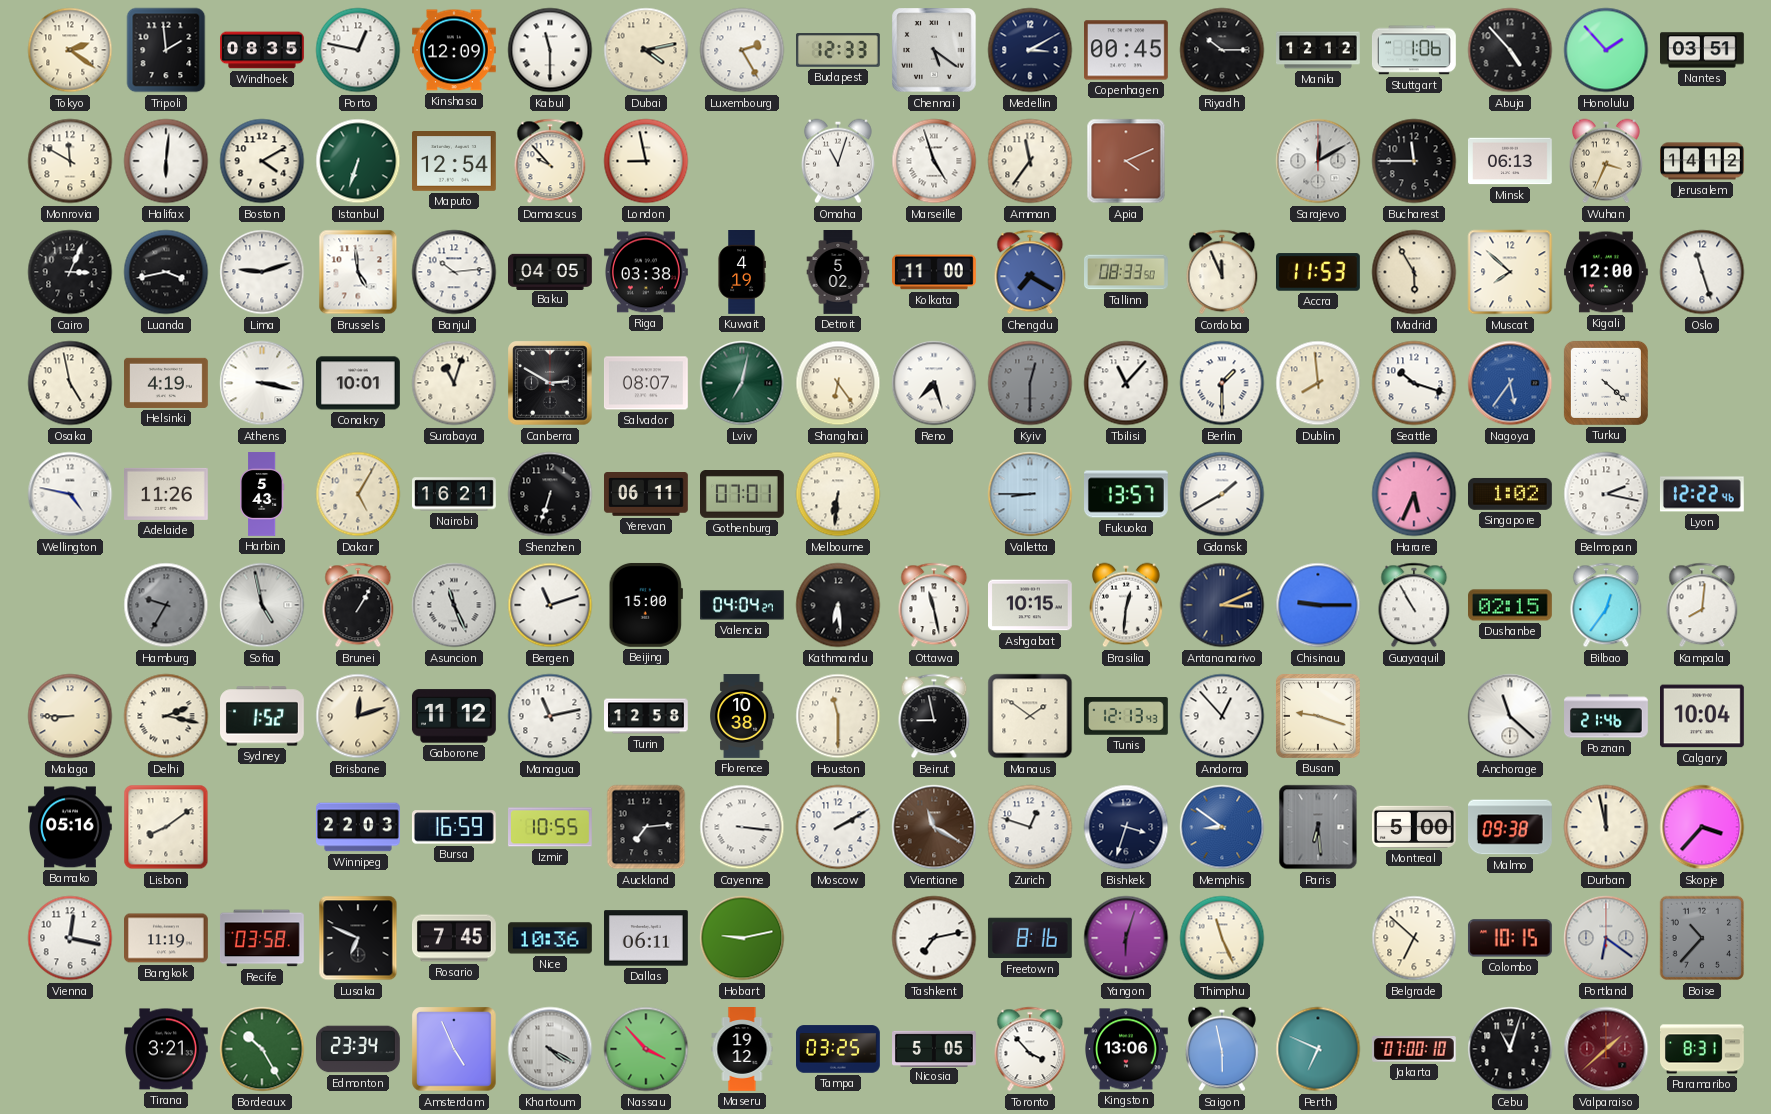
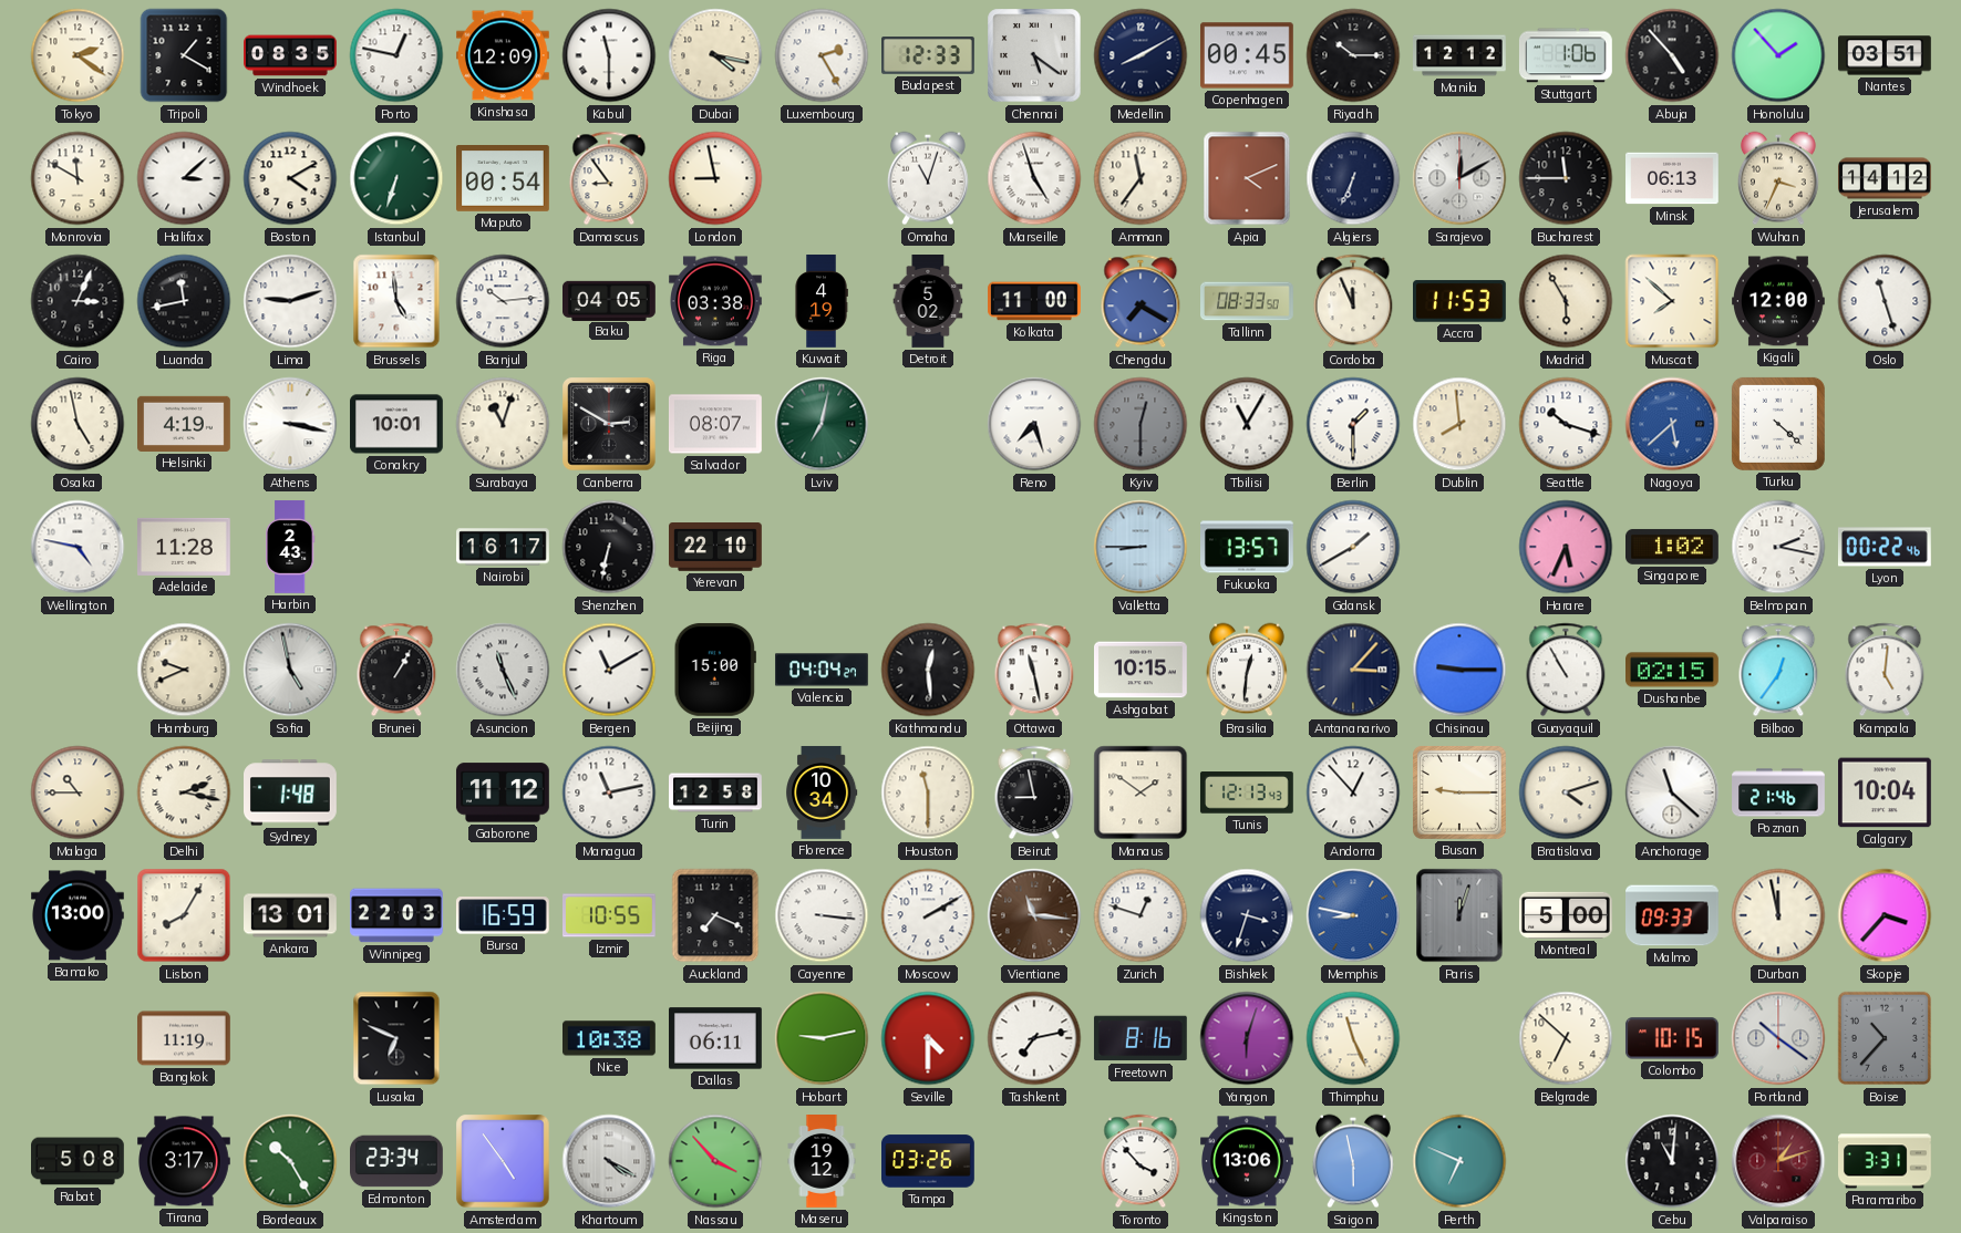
Tripoli: 1:59 -> 1:20
Dubai: 4:13 -> 4:17
Medellin: 3:10 -> 8:10
Halifax: 6:01 -> 3:08
Maputo: 12:54 -> 00:54
Damascus: 9:53 -> 8:54
Algiers: none -> 6:34
Luanda: 3:43 -> 11:43
Shanghai: 6:24 -> none
Tbilisi: 11:07 -> 11:05
Nagoya: 5:36 -> 5:38
Adelaide: 11:26 -> 11:28
Harbin: 5:43 -> 2:43
Dakar: 5:05 -> none
Nairobi: 16:21 -> 16:17
Shenzhen: 6:33 -> 6:32
Yerevan: 06:11 -> 22:10
Gothenburg: 07:01 -> none
Melbourne: 6:31 -> none
Lyon: 12:22 -> 00:22
Hamburg: 9:35 -> 9:41
Hamburg dial: grey -> cream
Bergen: 11:12 -> 11:10
Kathmandu: 6:29 -> 12:29
Antananarivo: 3:11 -> 3:07
Kampala: 8:01 -> 5:01
Malaga: 8:45 -> 10:45
Sydney: 1:52 -> 1:48
Brisbane: 12:12 -> none
Florence: 10:38 -> 10:34
Busan: 9:18 -> 9:15
Bratislava: none -> 4:12
Bamako: 05:16 -> 13:00
Lisbon: 8:09 -> 8:05
Ankara: none -> 13:01
Auckland: 7:14 -> 7:19
Vientiane: 11:20 -> 11:16
Memphis: 8:51 -> 8:47
Paris: 6:29 -> 12:03
Malmo: 09:38 -> 09:33
Vienna: 12:17 -> none
Recife: 03:58 -> none
Rosario: 7:45 -> none
Nice: 10:36 -> 10:38
Seville: none -> 4:30
Portland: 6:21 -> 10:21
Rabat: none -> 5:08
Tirana: 3:21 -> 3:17
Amsterdam: 4:56 -> 4:54
Tampa: 03:25 -> 03:26
Nicosia: 5:05 -> none
Jakarta: 07:00 -> none
Cebu: 11:03 -> 11:01
Valparaiso: 1:38 -> 1:12
Paramaribo: 8:31 -> 3:31
